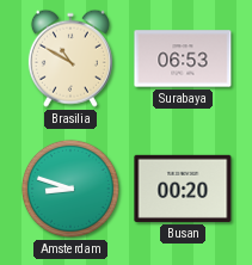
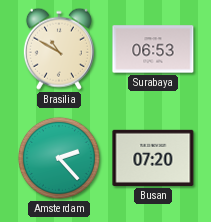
Amsterdam: 8:48 -> 2:23
Busan: 00:20 -> 07:20
